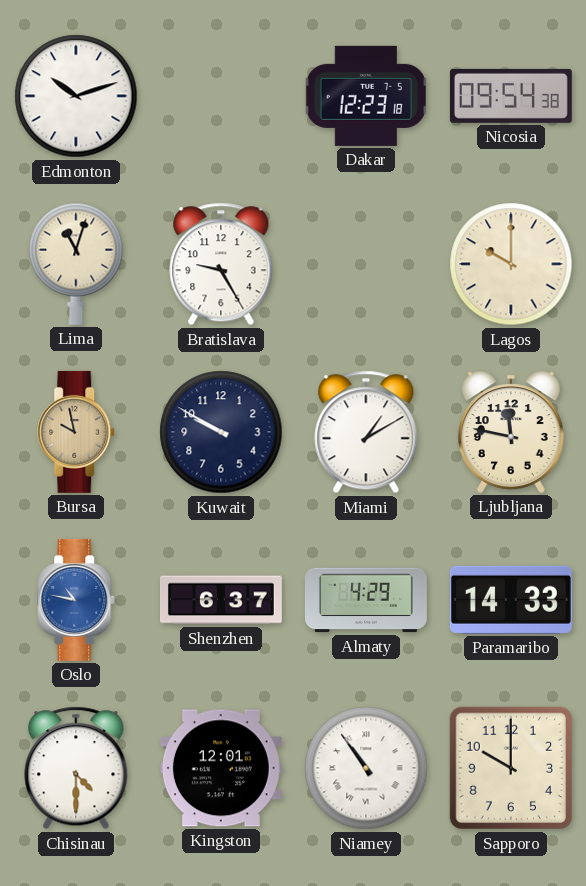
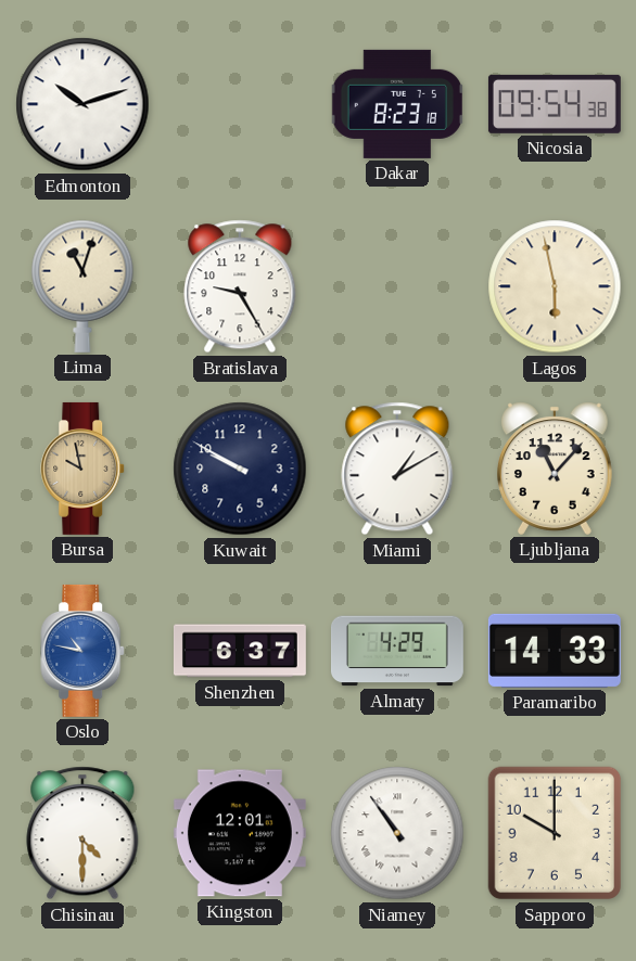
Dakar: 12:23 -> 8:23
Lagos: 10:00 -> 5:58
Ljubljana: 11:47 -> 11:07
